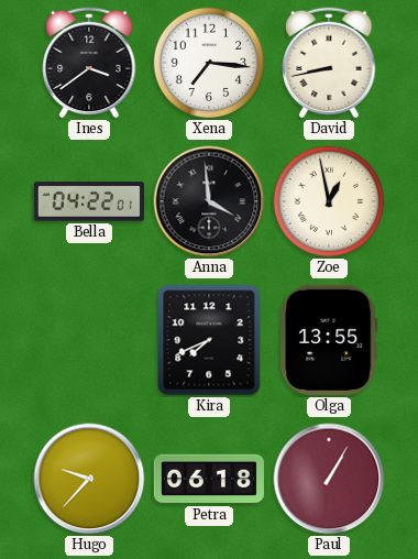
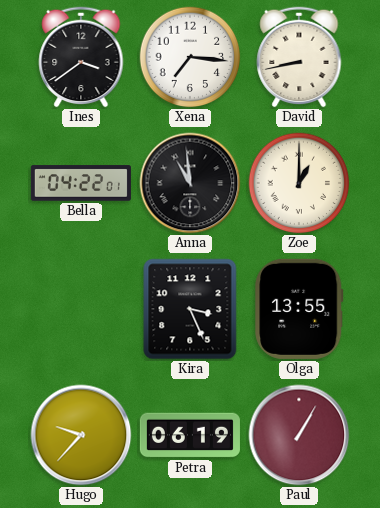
Anna: 3:59 -> 10:59
Zoe: 12:58 -> 1:00
Kira: 7:41 -> 3:26
Petra: 06:18 -> 06:19
